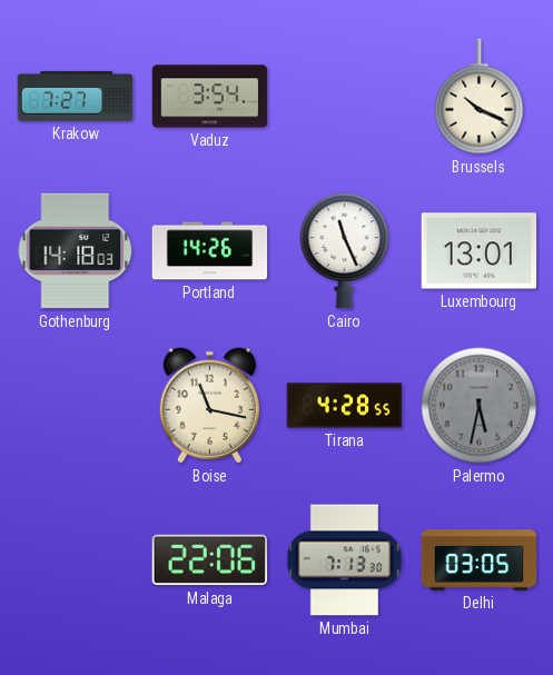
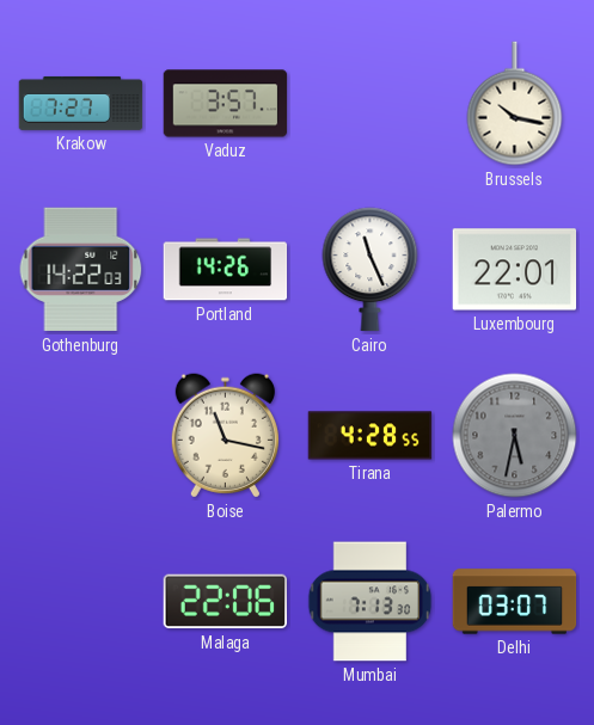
Vaduz: 3:54 -> 3:57
Brussels: 10:19 -> 10:17
Gothenburg: 14:18 -> 14:22
Luxembourg: 13:01 -> 22:01
Delhi: 03:05 -> 03:07
